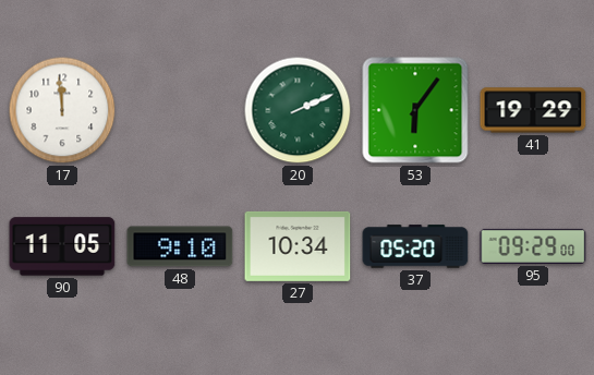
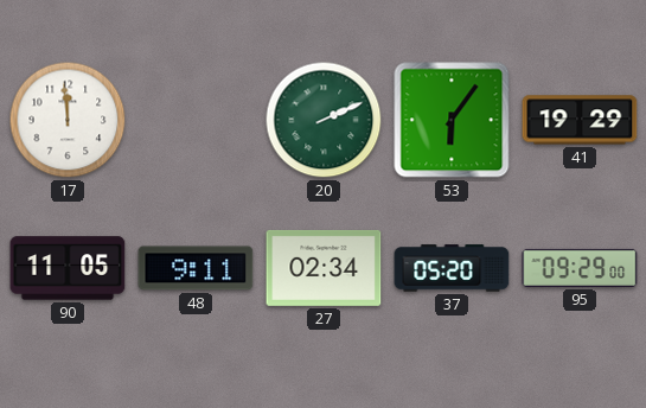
48: 9:10 -> 9:11
27: 10:34 -> 02:34
